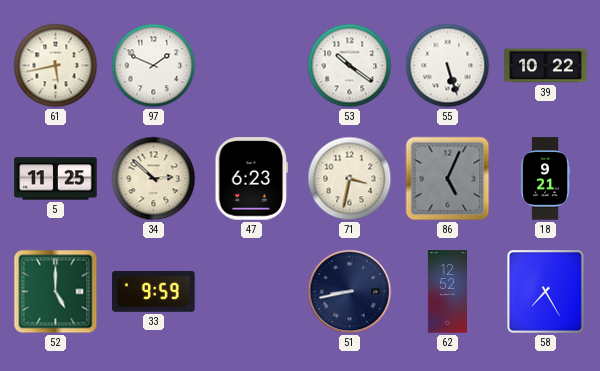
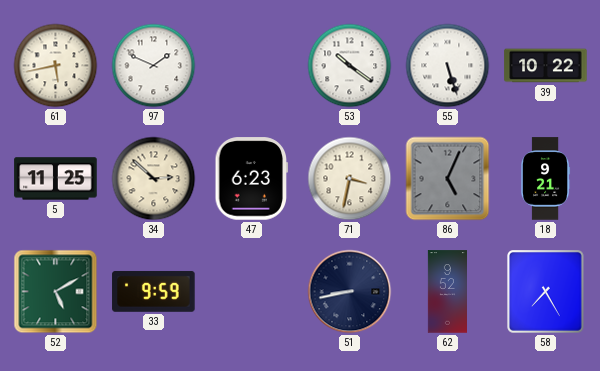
52: 5:00 -> 5:10
62: 12:52 -> 9:52
